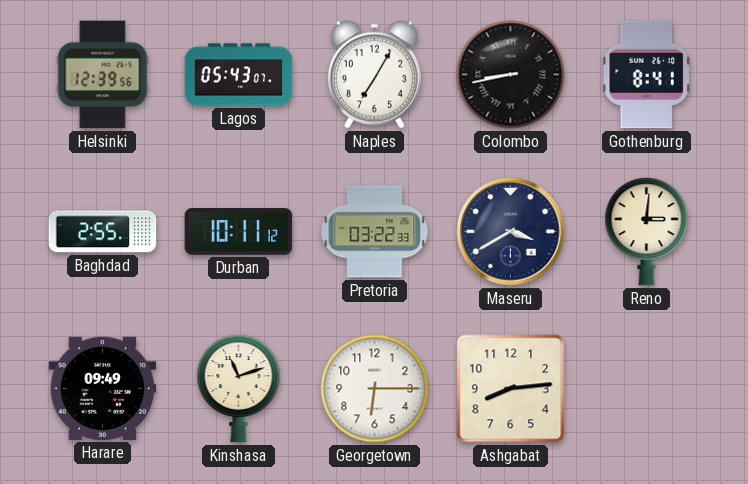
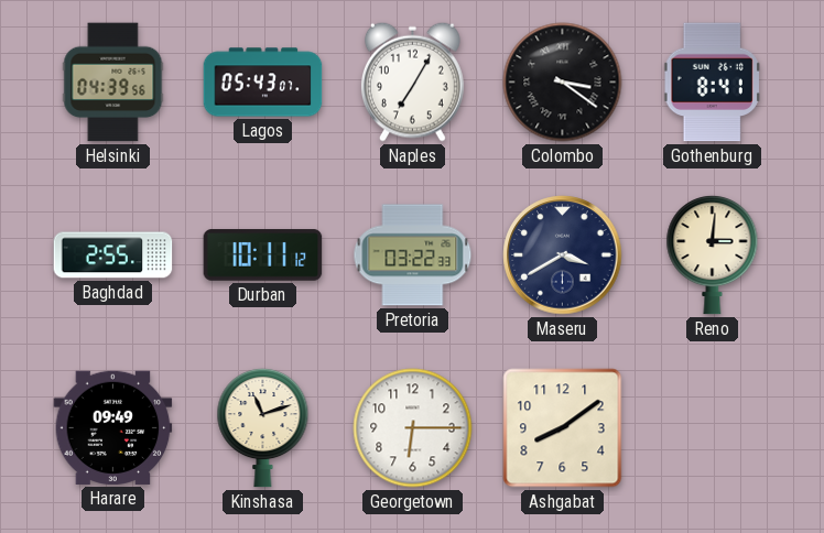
Helsinki: 12:39 -> 04:39
Colombo: 8:43 -> 3:21
Ashgabat: 8:14 -> 8:09
